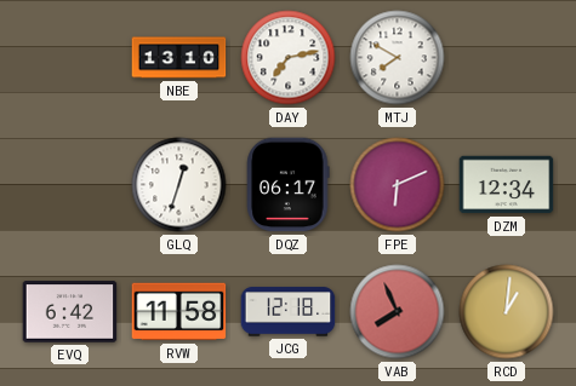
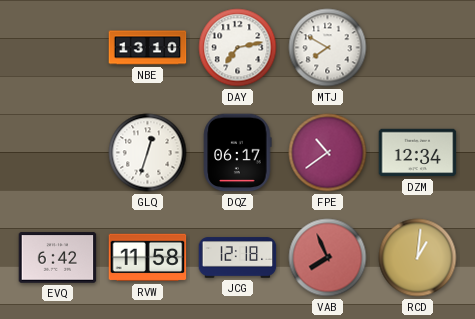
FPE: 6:11 -> 10:39
